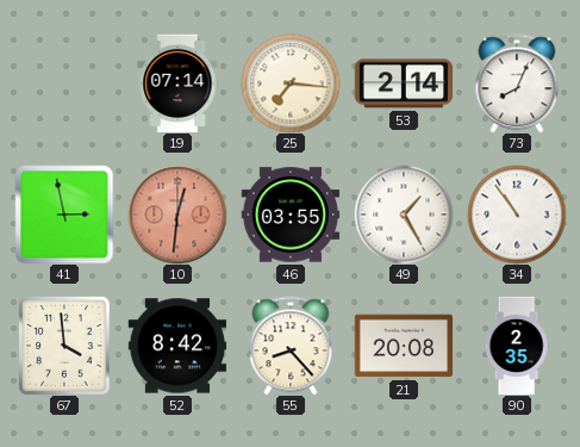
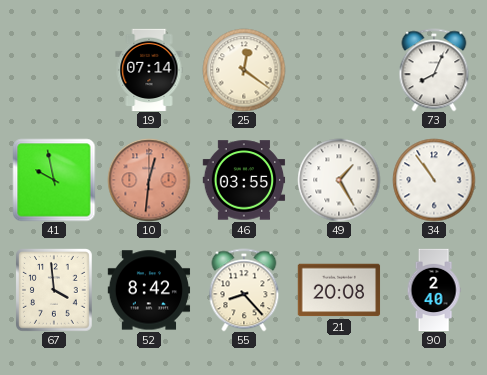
25: 7:16 -> 12:21
53: 2:14 -> none
41: 2:58 -> 9:58
90: 2:35 -> 2:40
